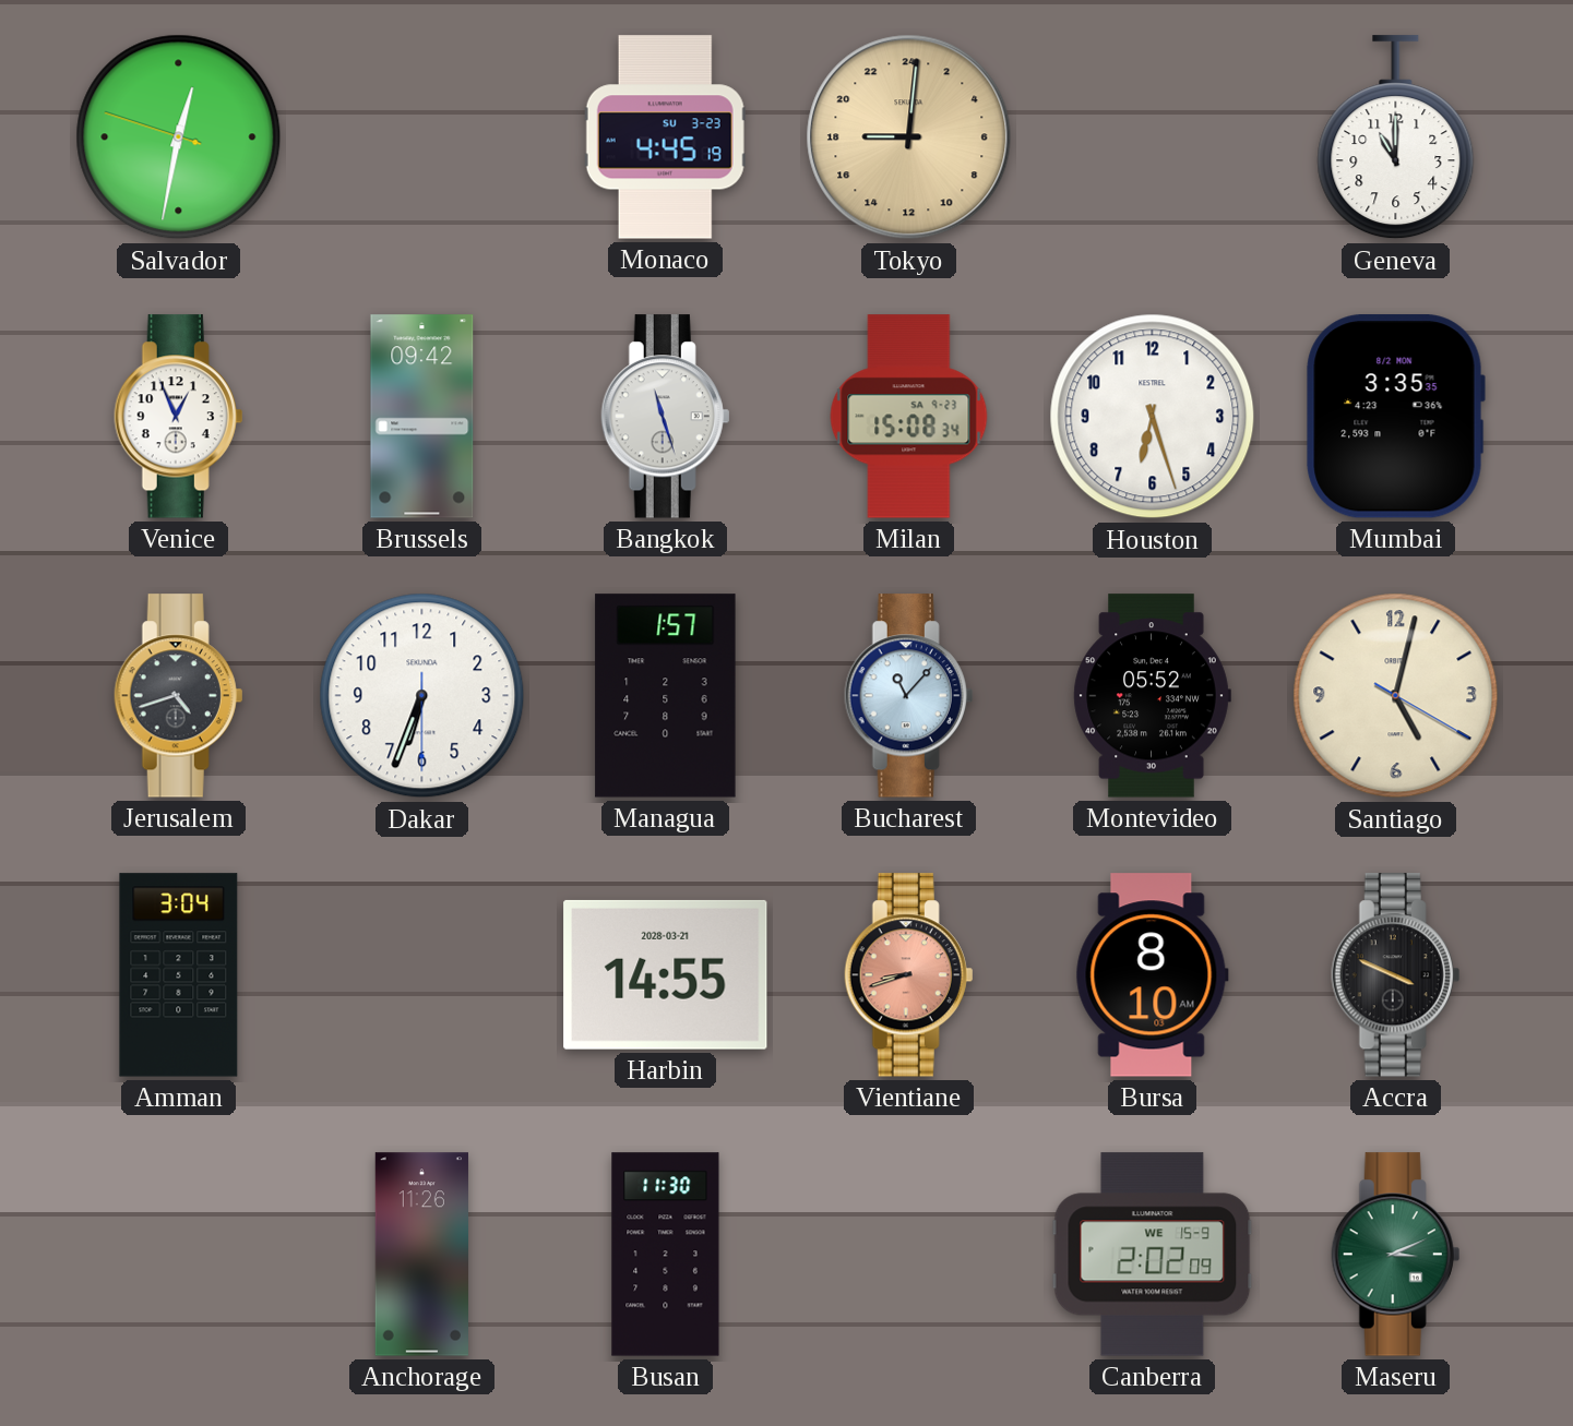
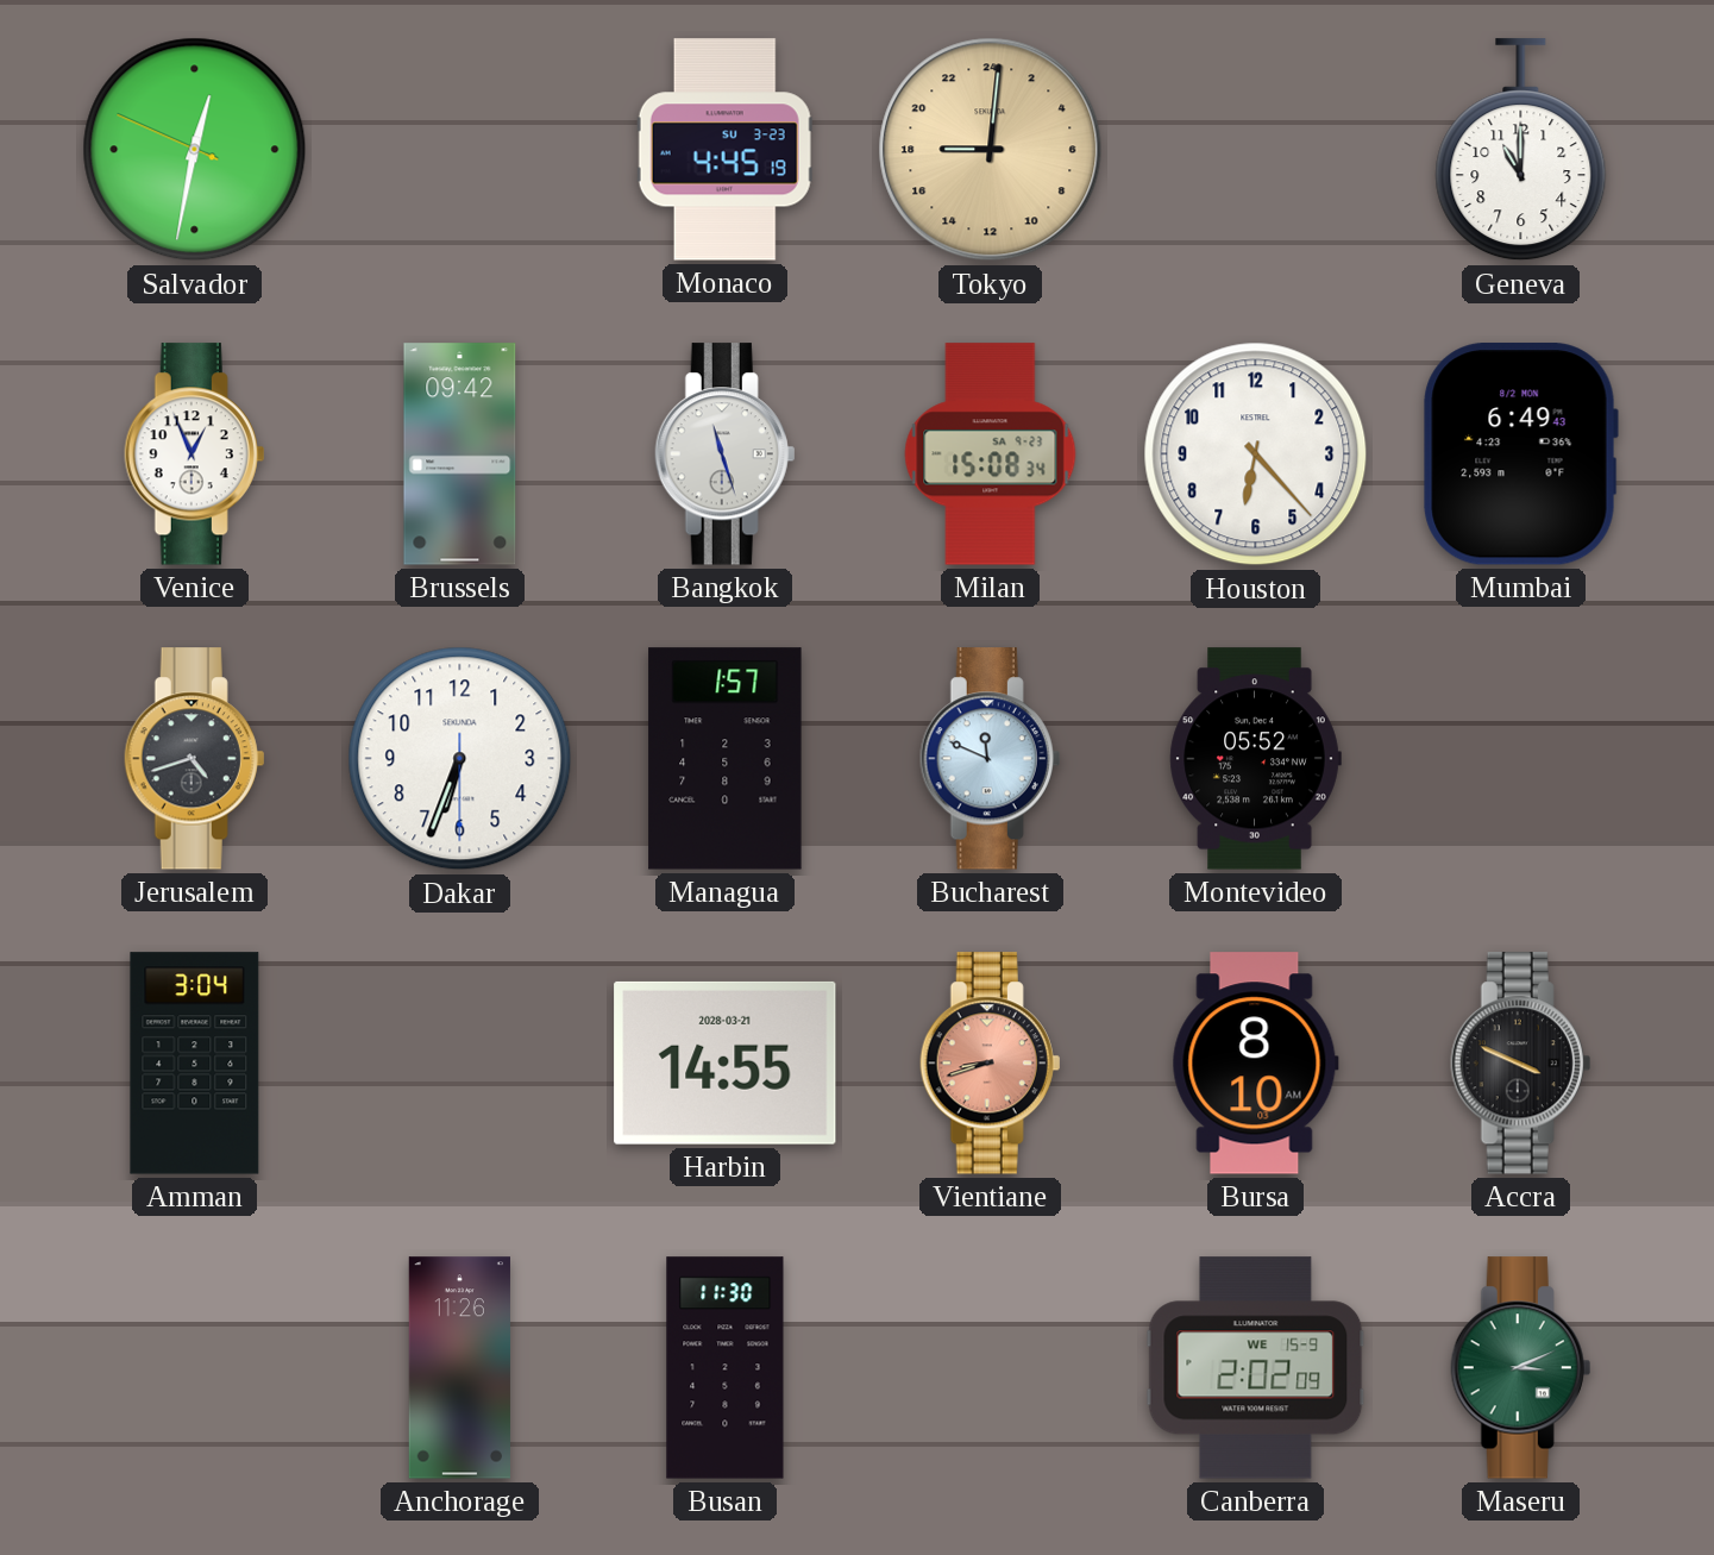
Salvador: 12:31:48 -> 12:31:49
Houston: 6:27 -> 6:23
Mumbai: 3:35 -> 6:49
Bucharest: 11:07 -> 11:49
Santiago: 5:02 -> none
